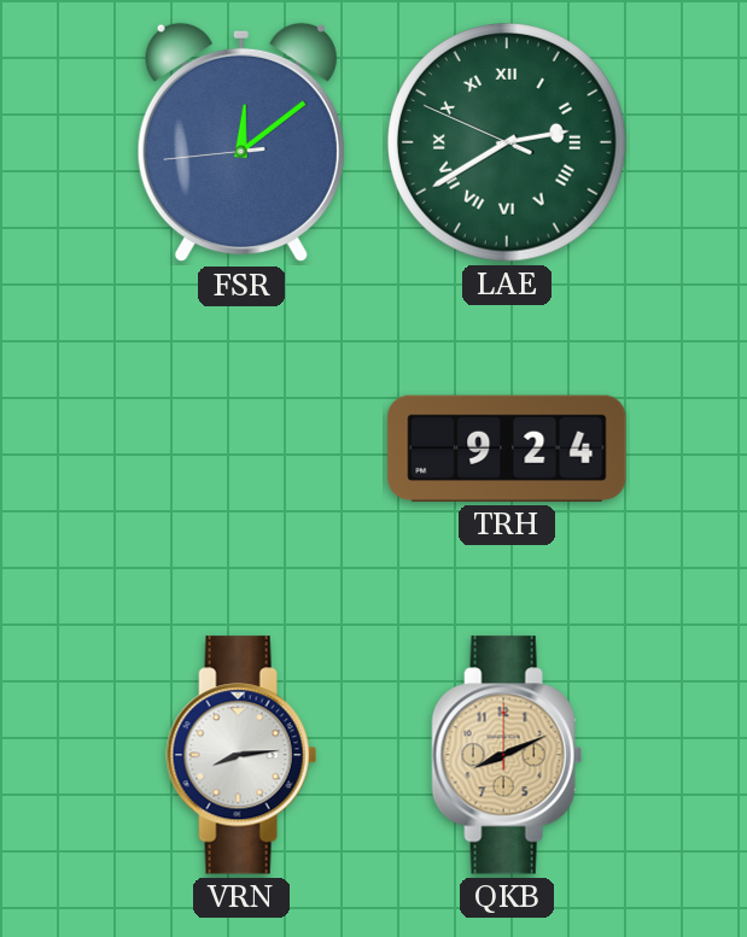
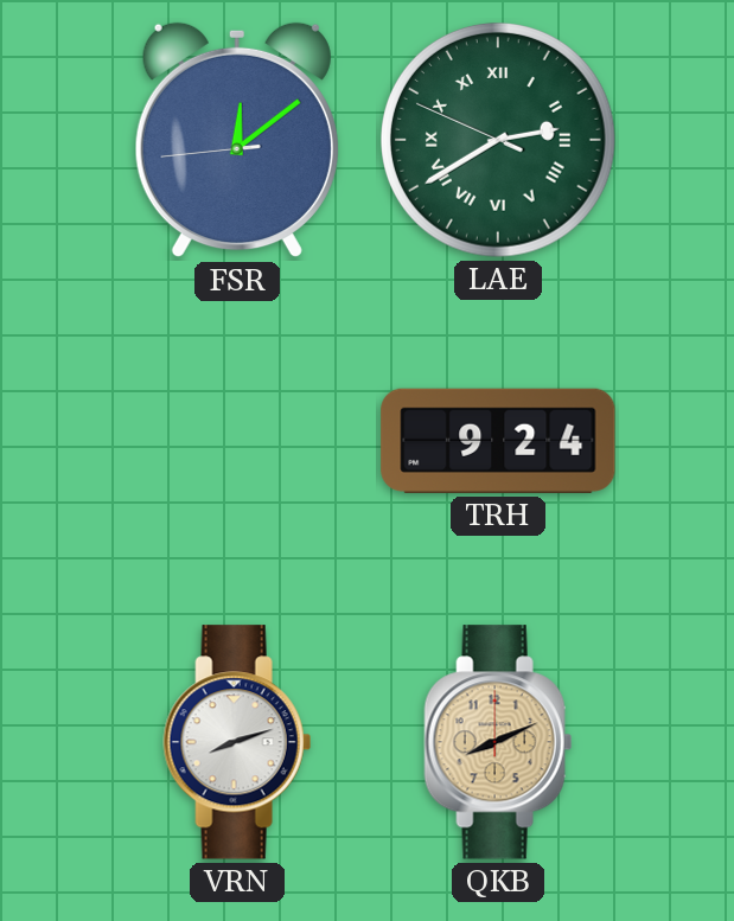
VRN: 8:14 -> 8:12
